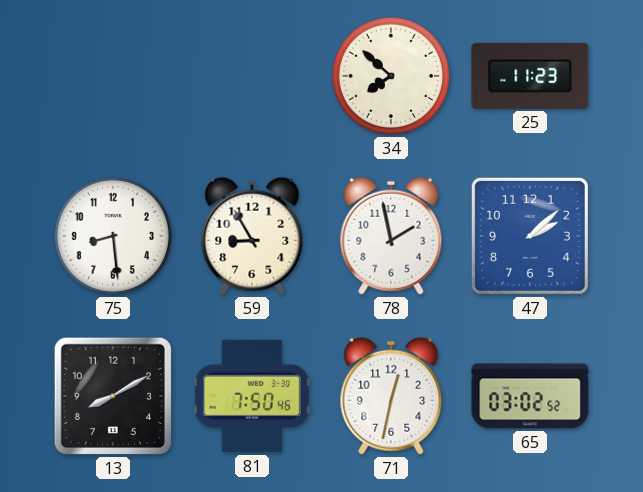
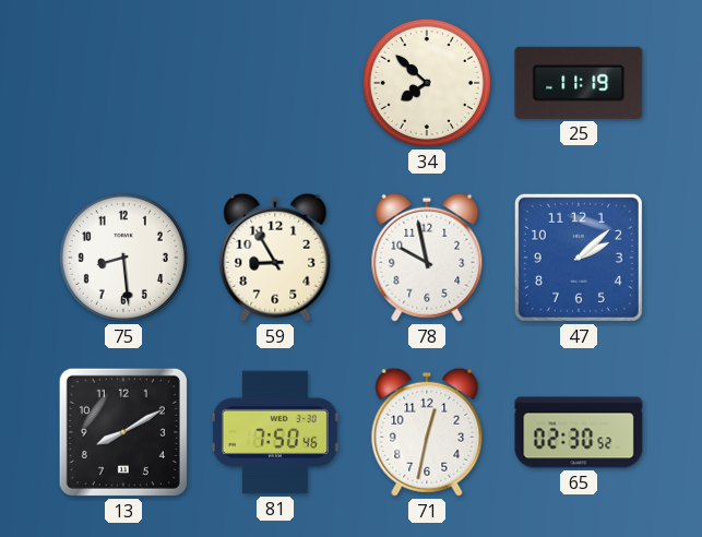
25: 11:23 -> 11:19
78: 1:58 -> 9:58
65: 03:02 -> 02:30
